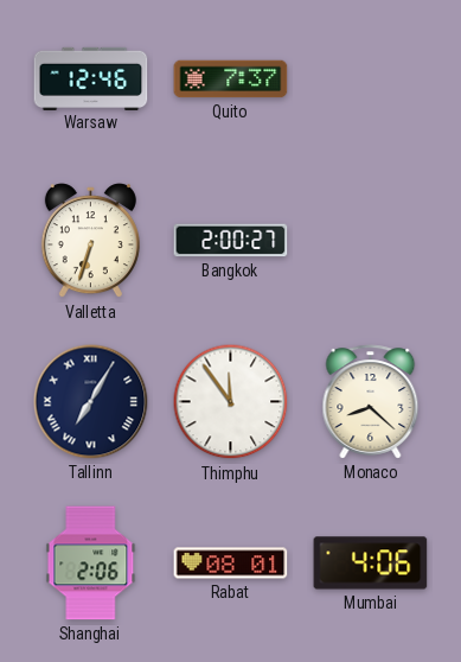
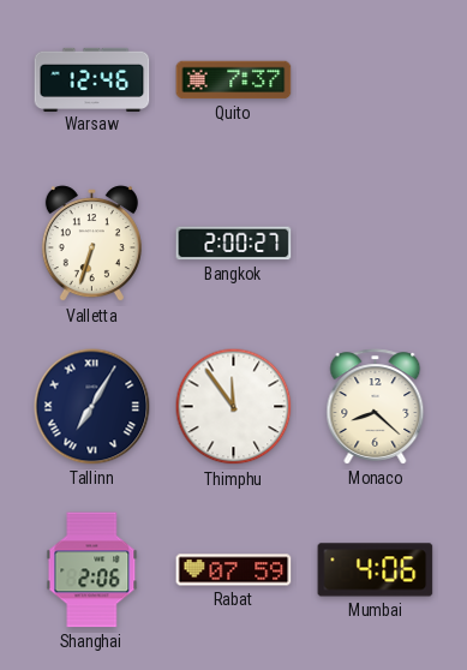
Rabat: 08:01 -> 07:59
